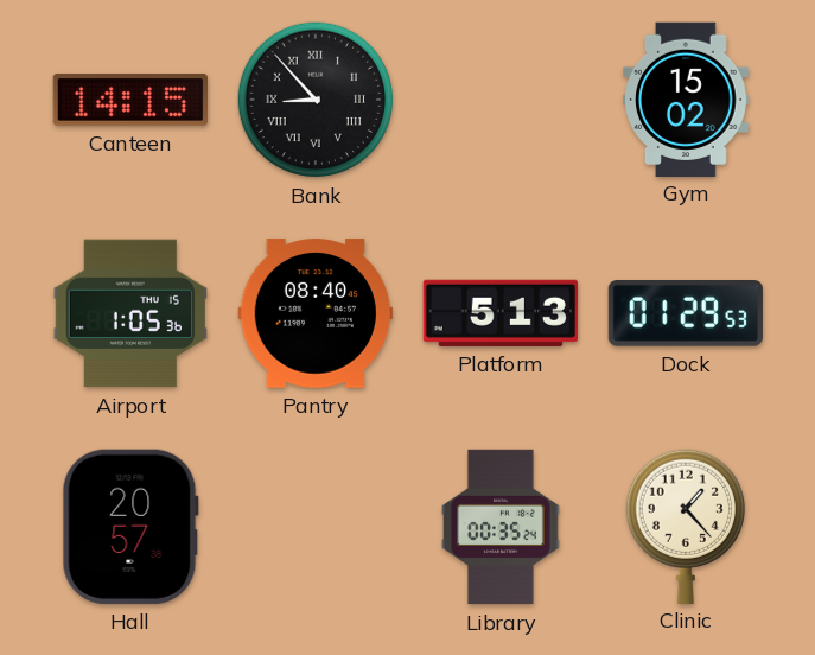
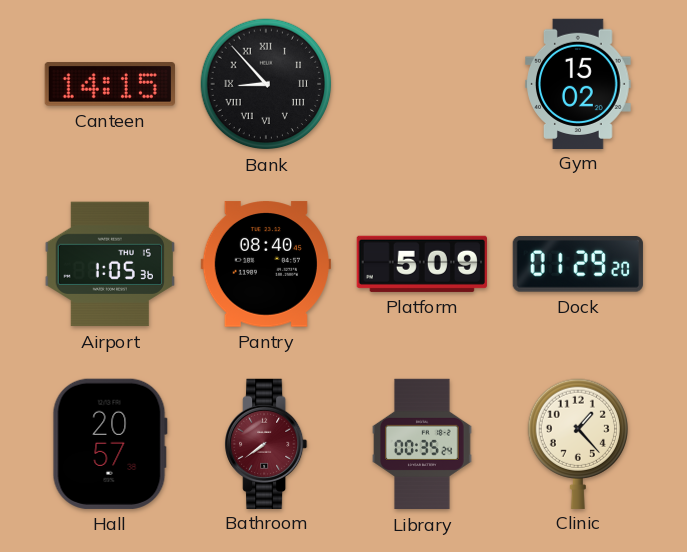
Platform: 5:13 -> 5:09
Dock: 01:29:53 -> 01:29:20
Bathroom: none -> 7:39
